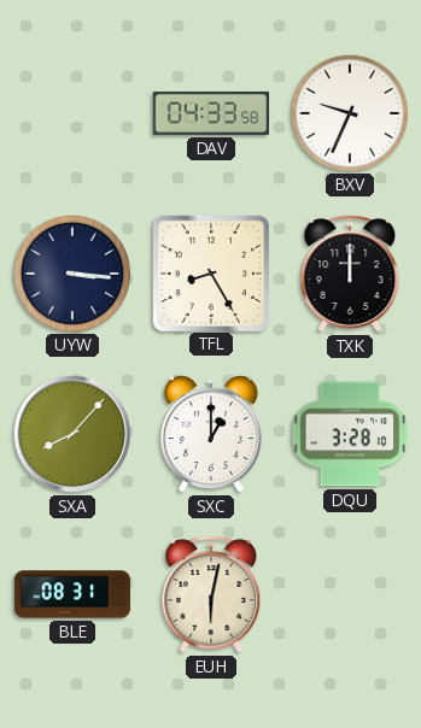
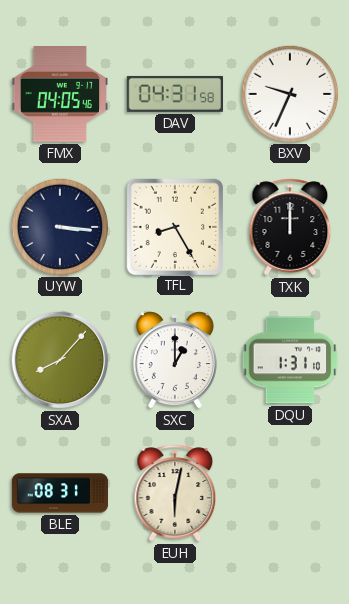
FMX: none -> 04:05
DAV: 04:33 -> 04:31
DQU: 3:28 -> 1:31
